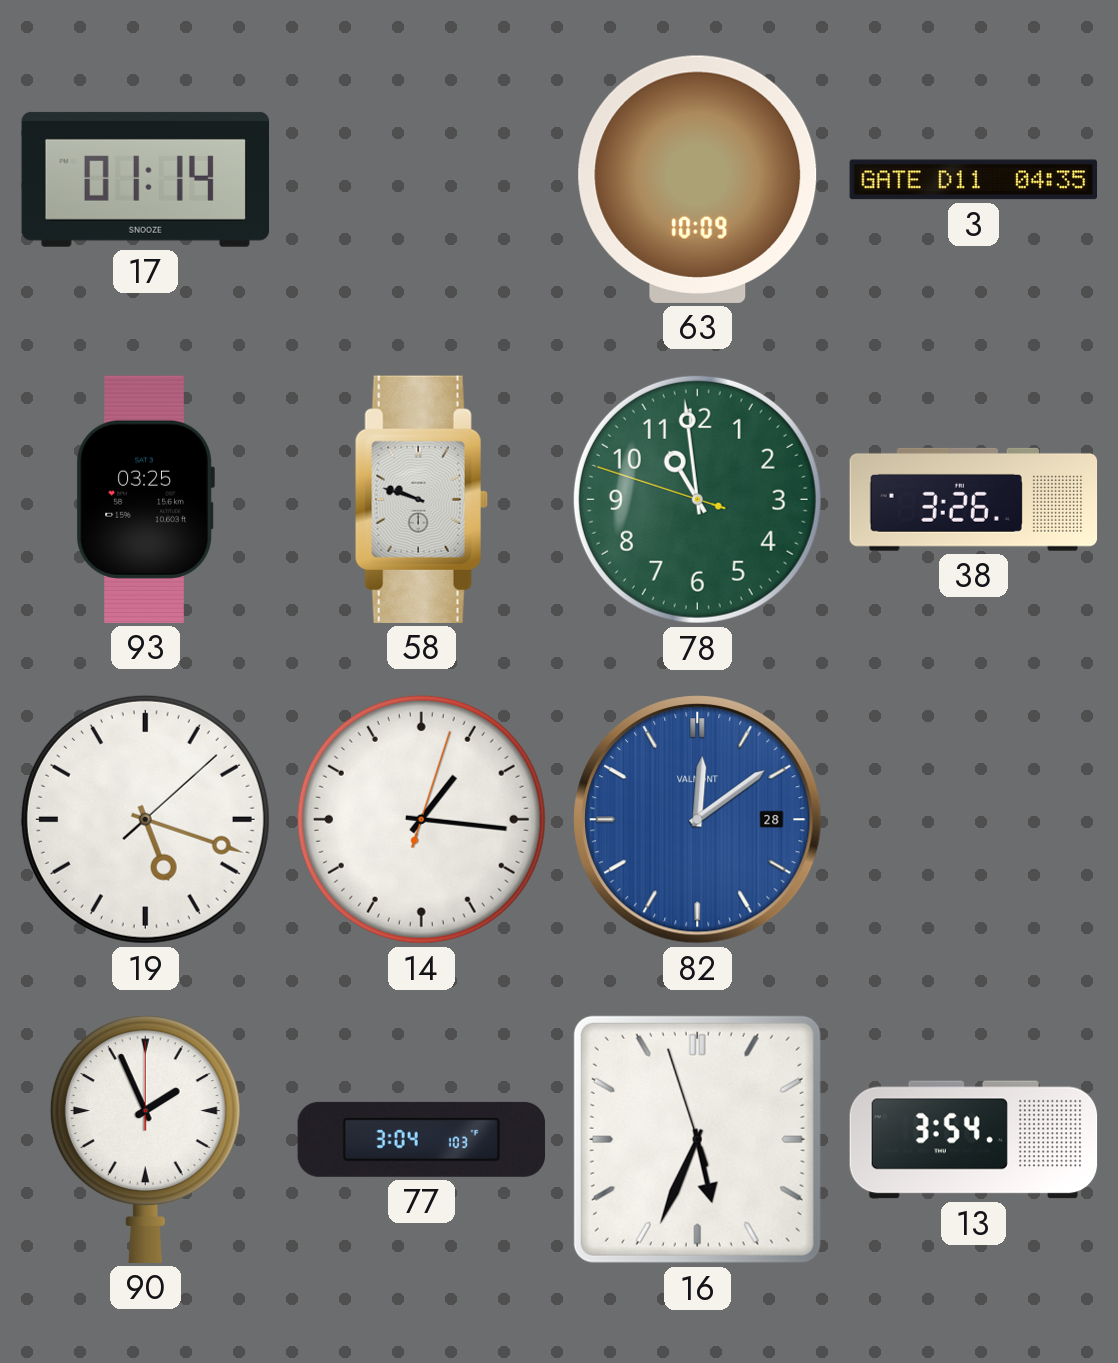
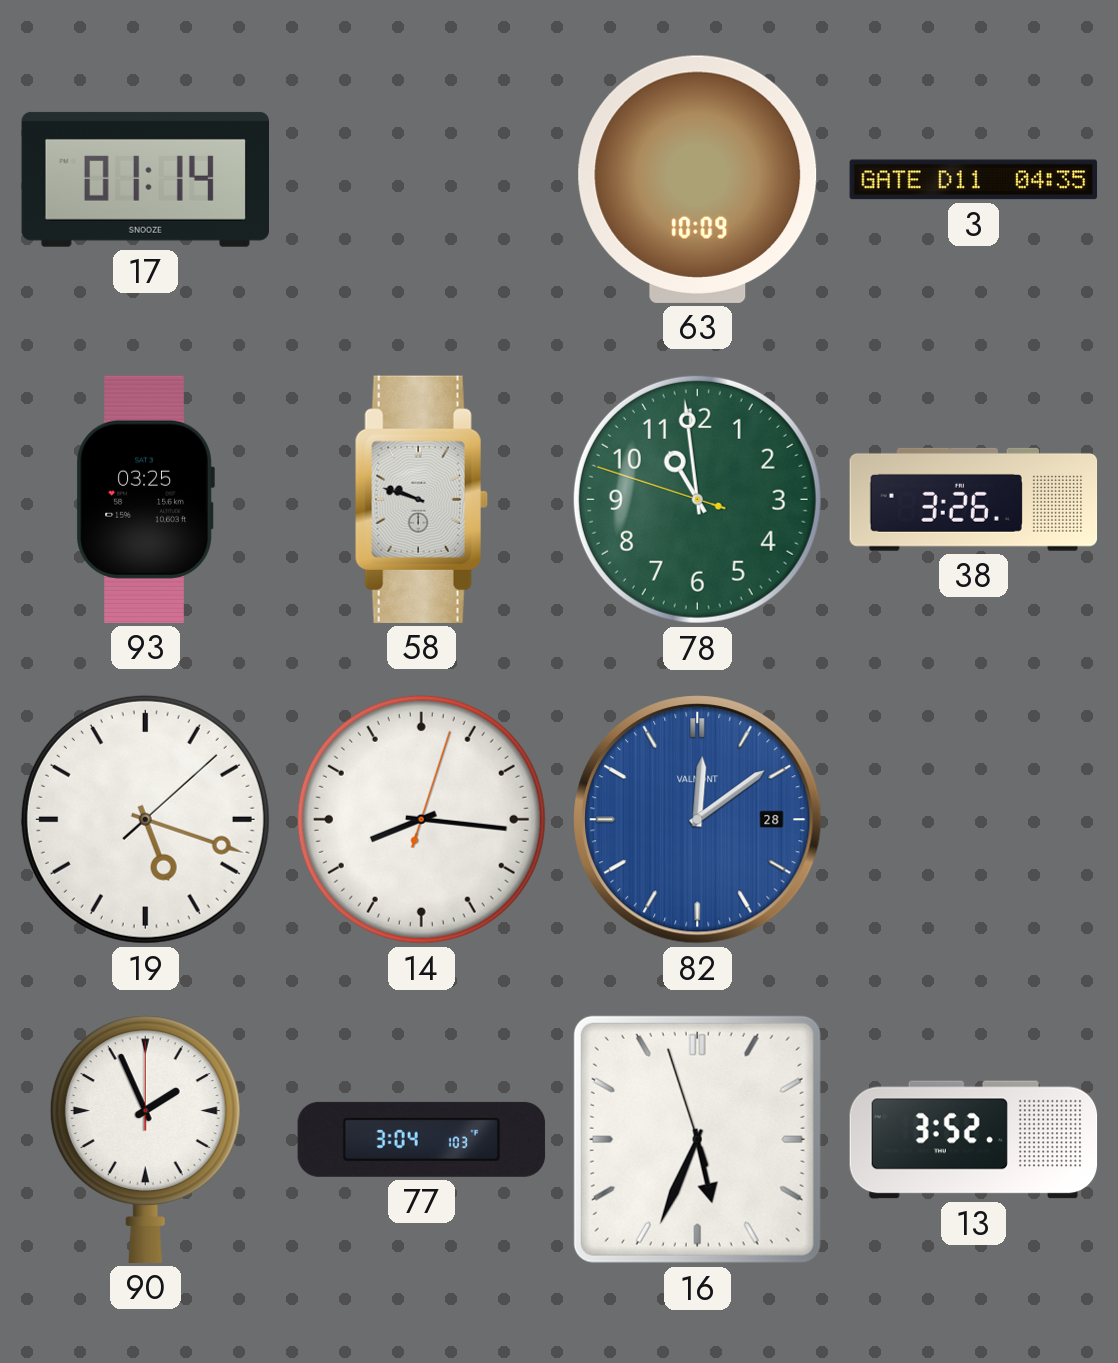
14: 1:16 -> 8:16
13: 3:54 -> 3:52
